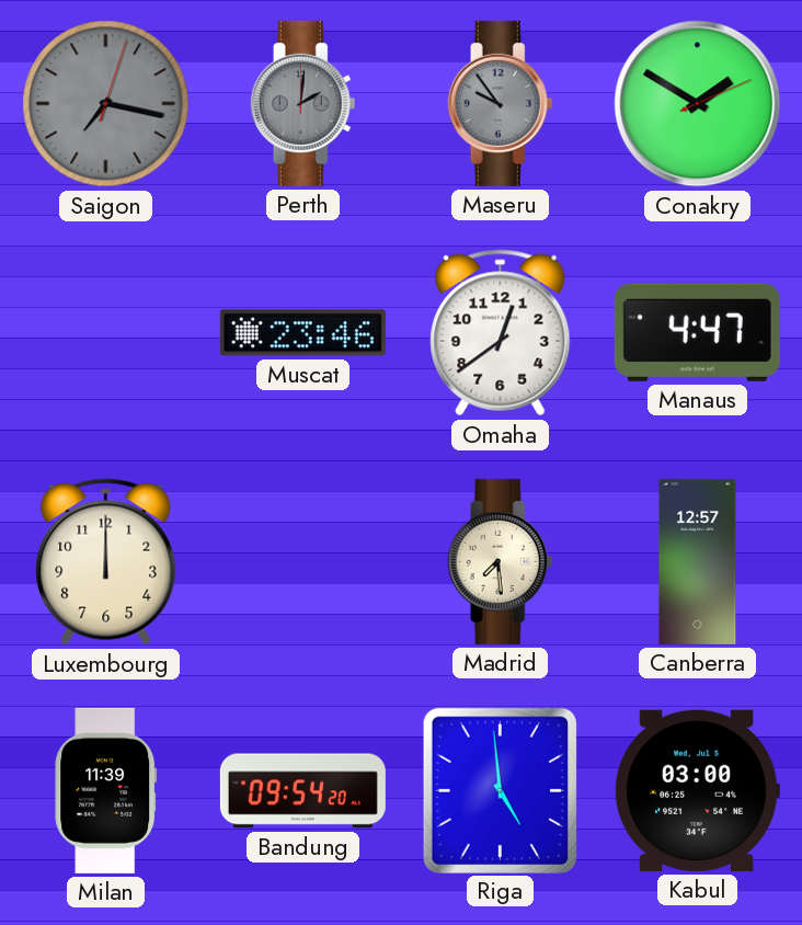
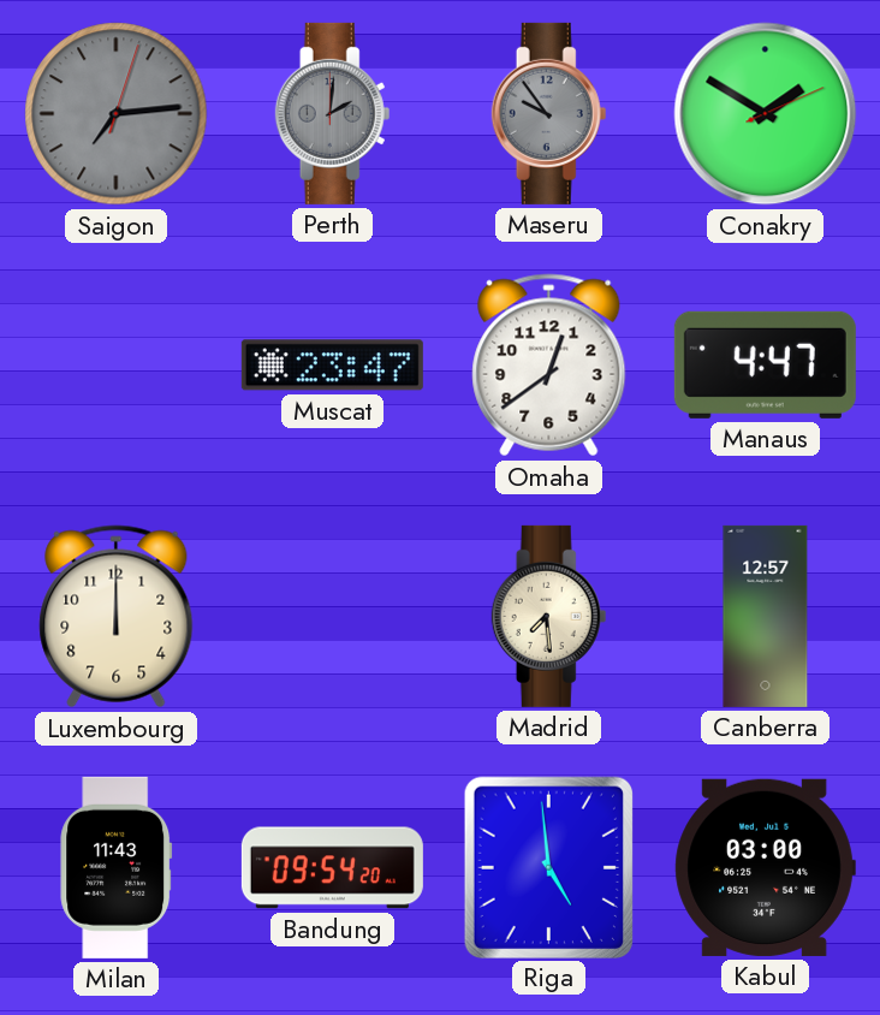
Saigon: 7:17 -> 7:14
Muscat: 23:46 -> 23:47
Milan: 11:39 -> 11:43
